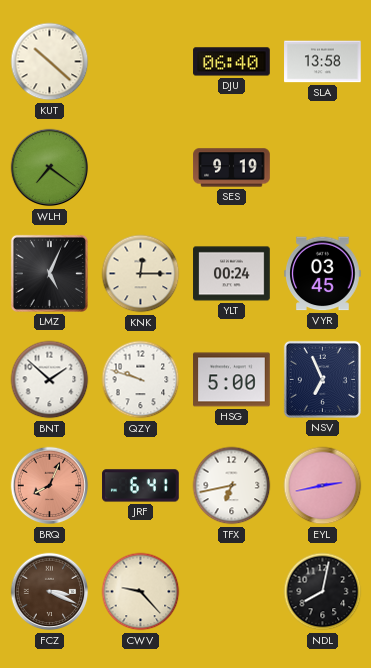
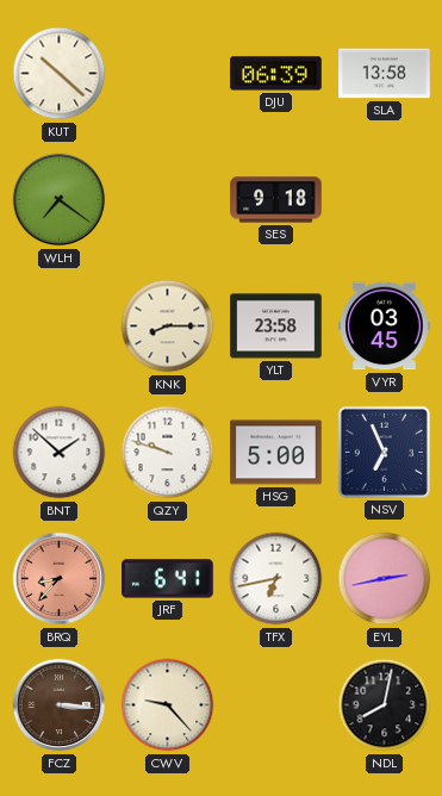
DJU: 06:40 -> 06:39
SES: 9:19 -> 9:18
LMZ: 5:04 -> none
KNK: 12:15 -> 8:15
YLT: 00:24 -> 23:58
BRQ: 8:04 -> 8:37
FCZ: 3:19 -> 3:16
